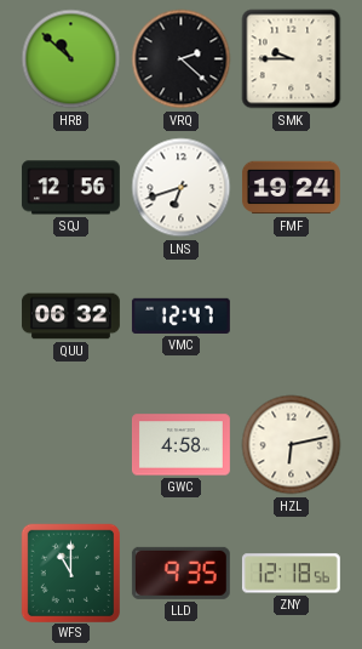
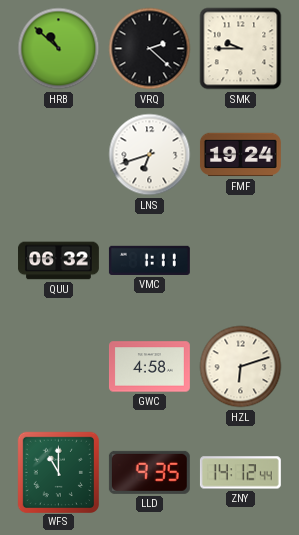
SQJ: 12:56 -> none
VMC: 12:47 -> 1:11
HZL: 6:13 -> 6:12
ZNY: 12:18 -> 14:12
